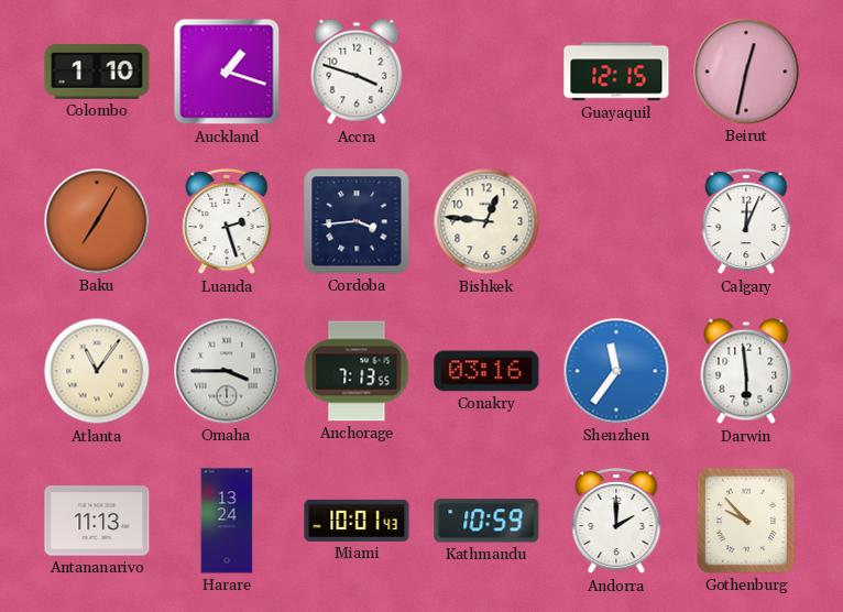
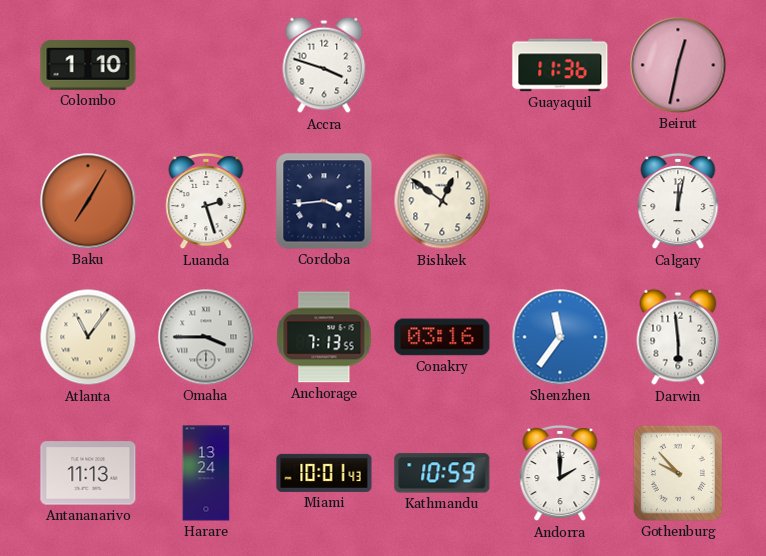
Auckland: 1:18 -> none
Guayaquil: 12:15 -> 11:36
Bishkek: 12:46 -> 12:51
Calgary: 12:04 -> 12:02
